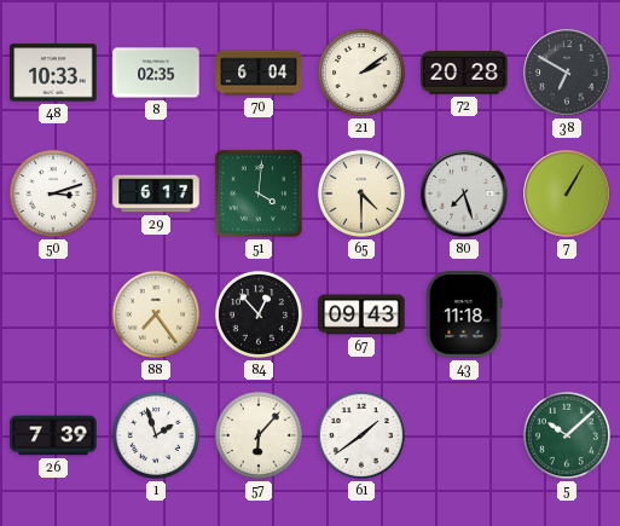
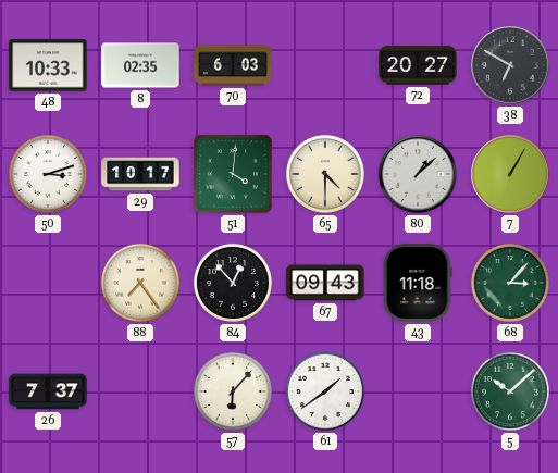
70: 6:04 -> 6:03
21: 2:09 -> none
72: 20:28 -> 20:27
29: 6:17 -> 10:17
80: 7:27 -> 1:08
68: none -> 3:07
26: 7:39 -> 7:37
1: 1:57 -> none
